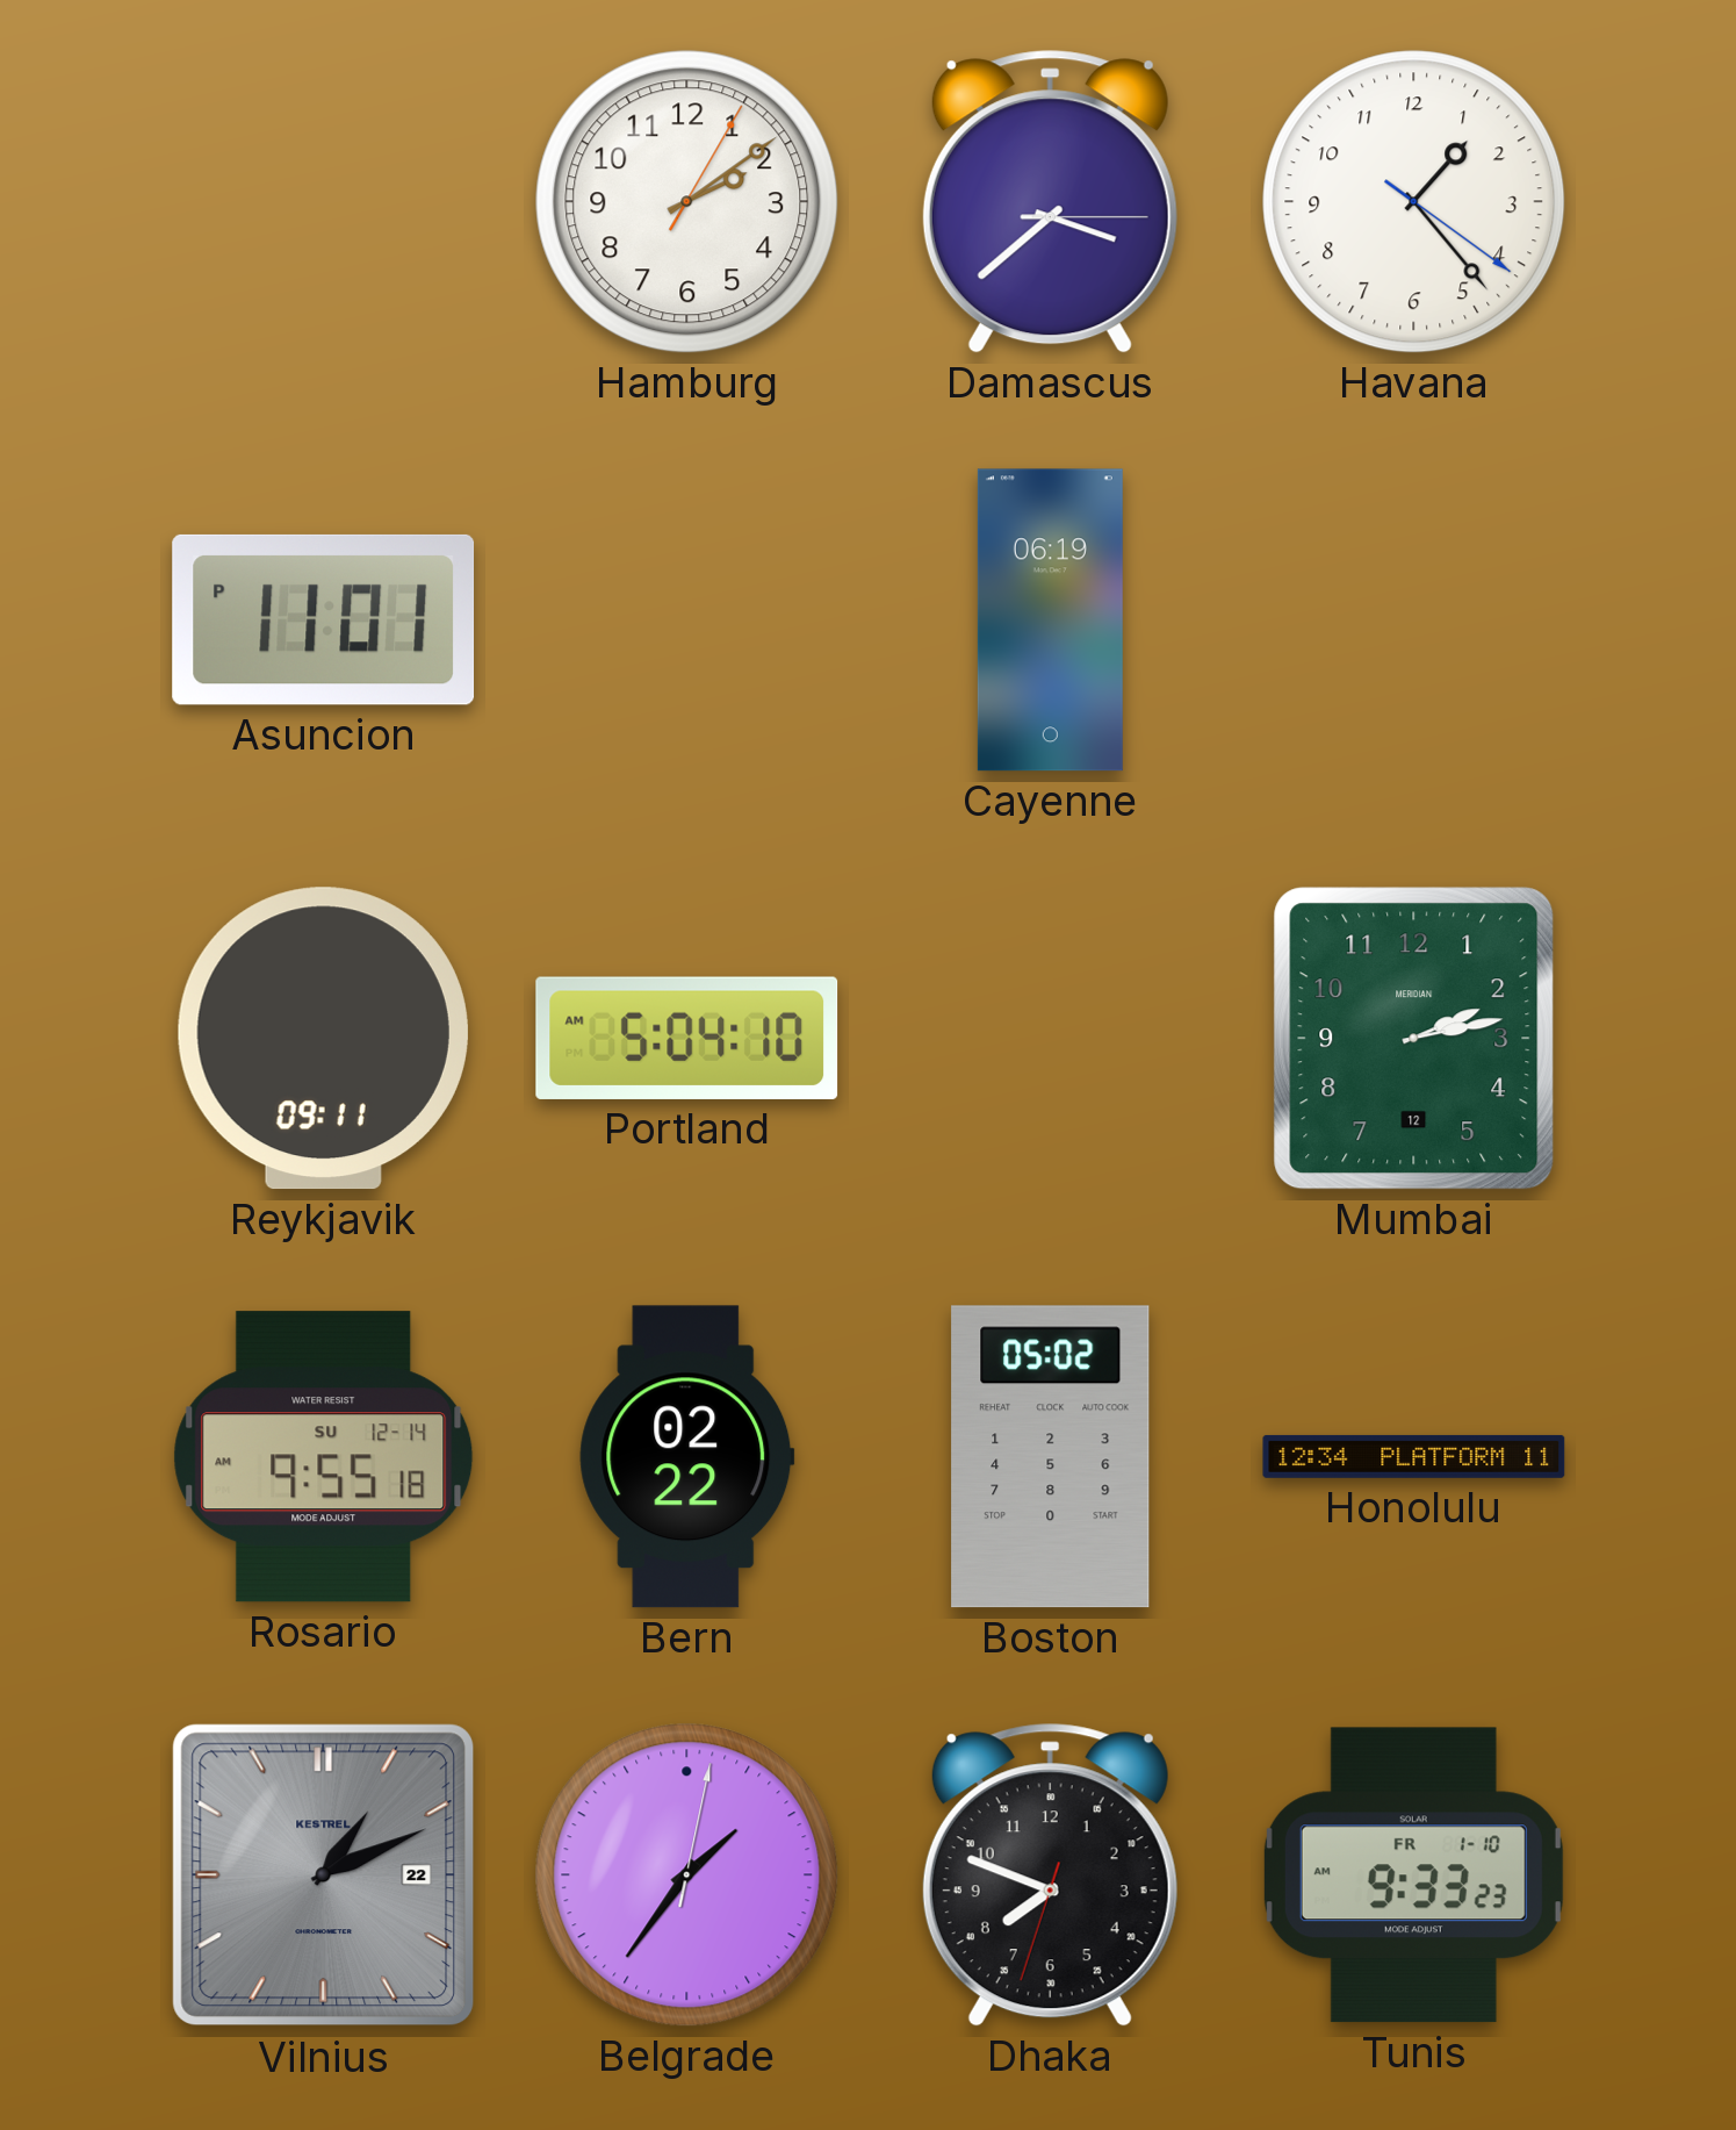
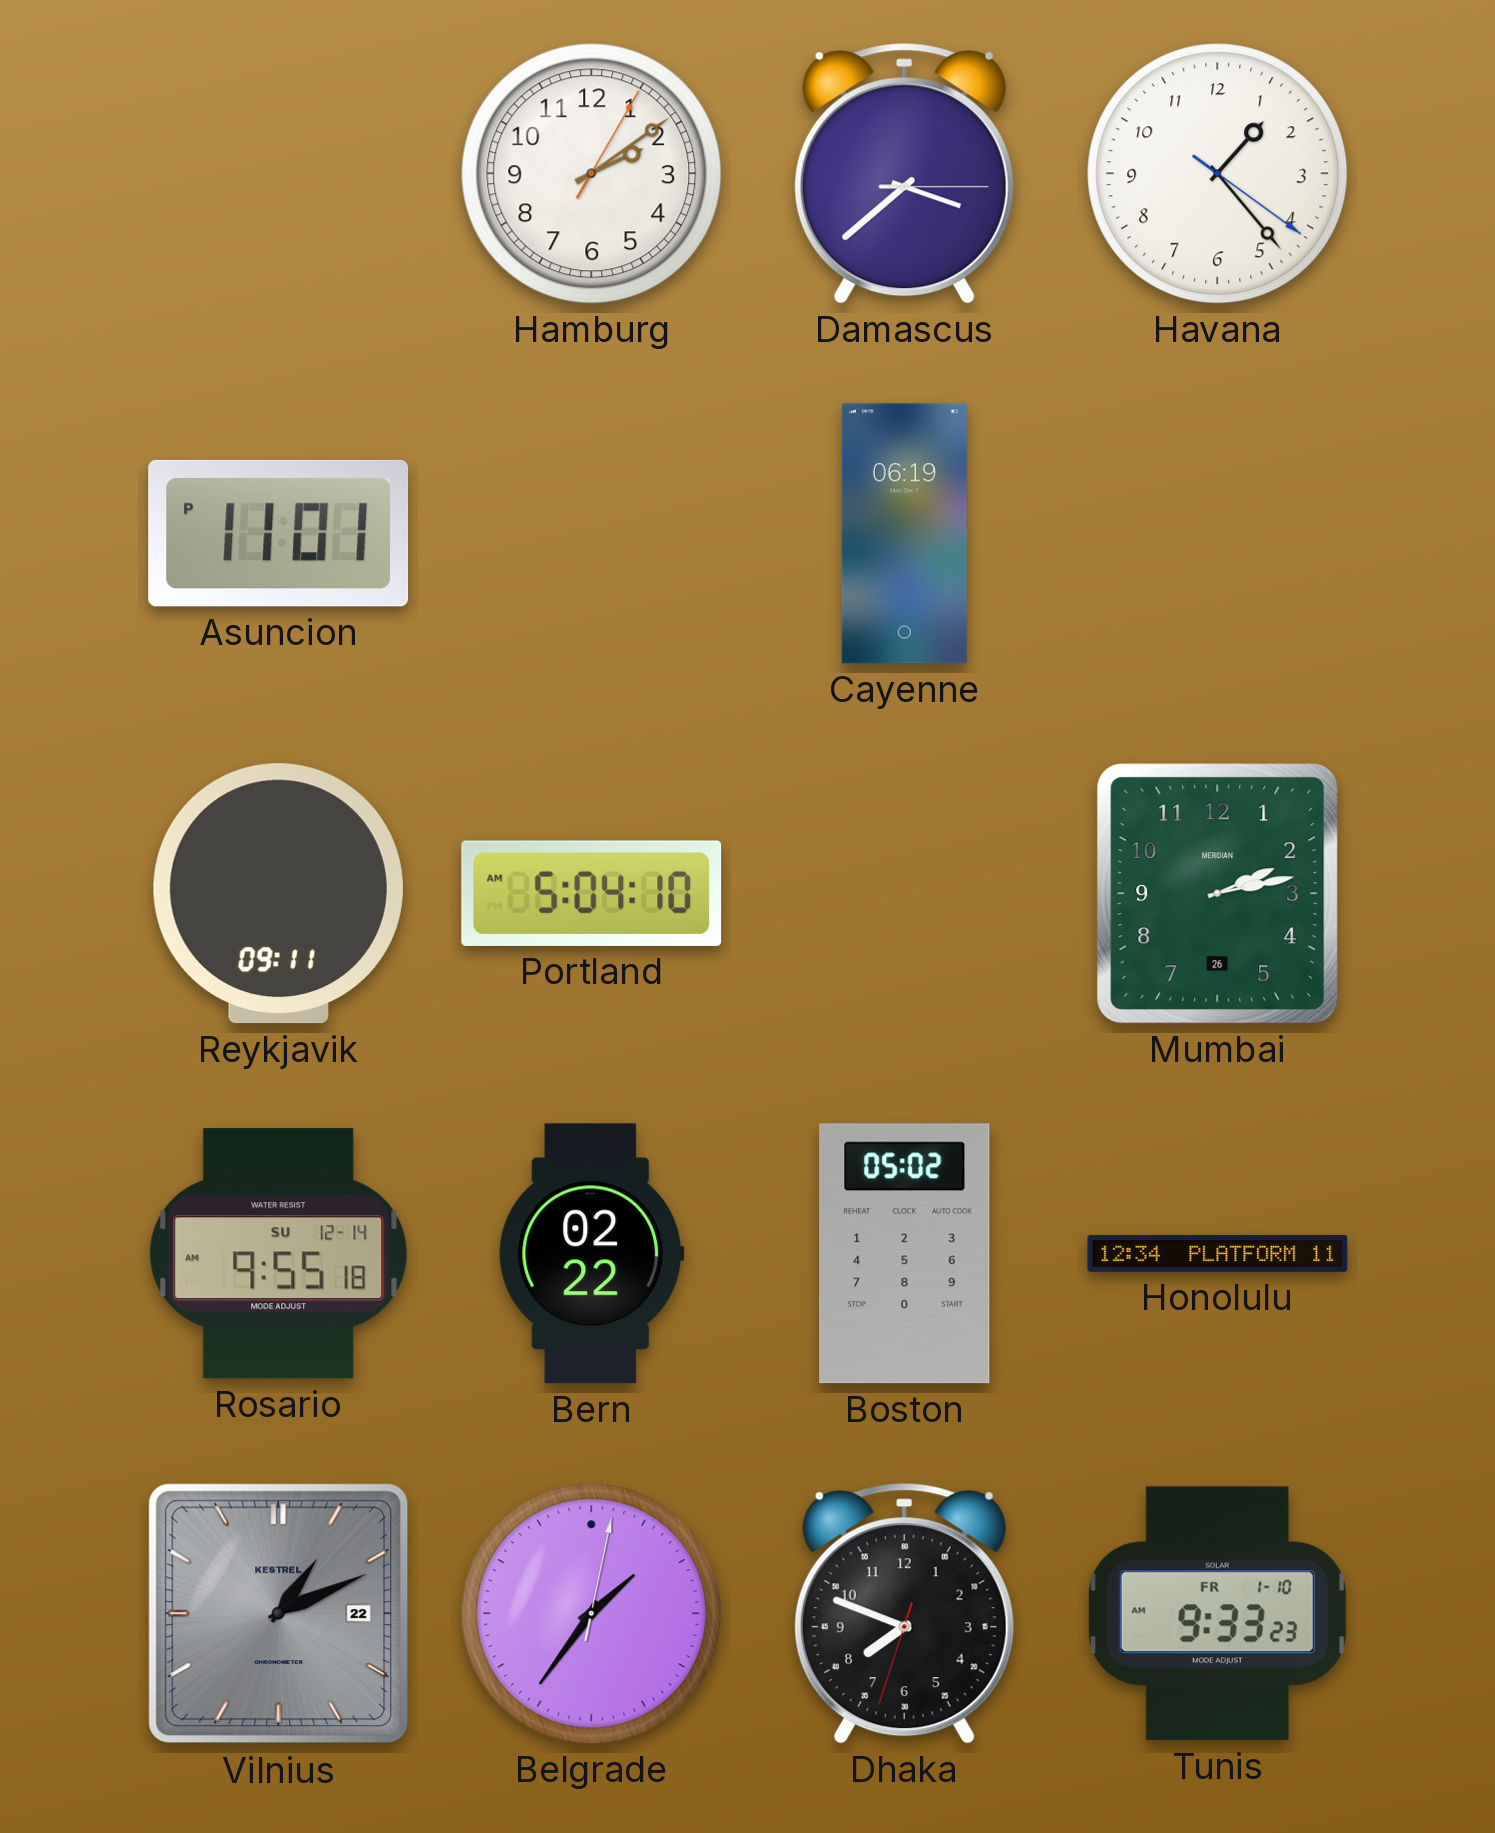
Mumbai date: 12 -> 26
